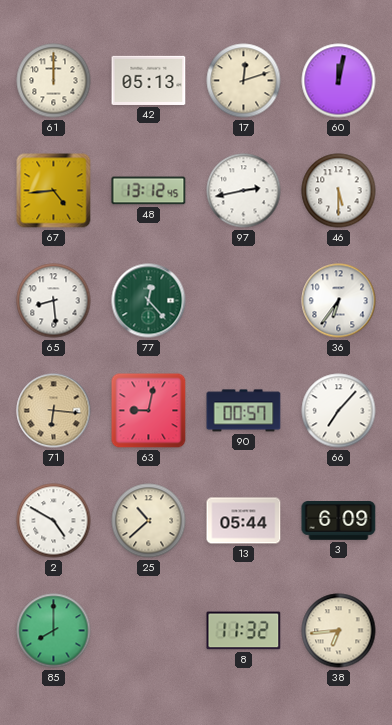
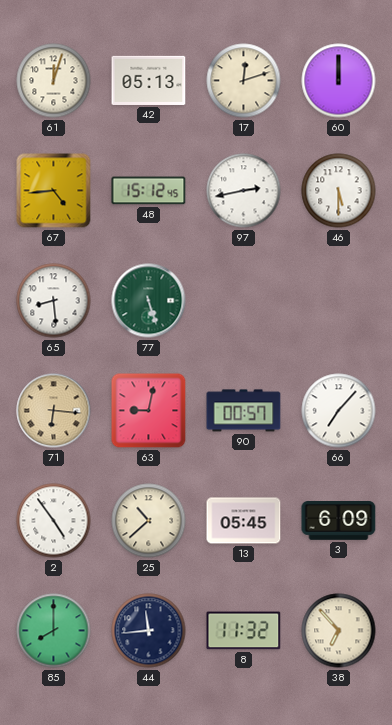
61: 12:00 -> 12:03
60: 12:02 -> 12:00
48: 13:12 -> 15:12
77: 12:23 -> 5:27
36: 6:36 -> none
2: 4:50 -> 4:54
13: 05:44 -> 05:45
44: none -> 11:44
38: 6:44 -> 6:53
